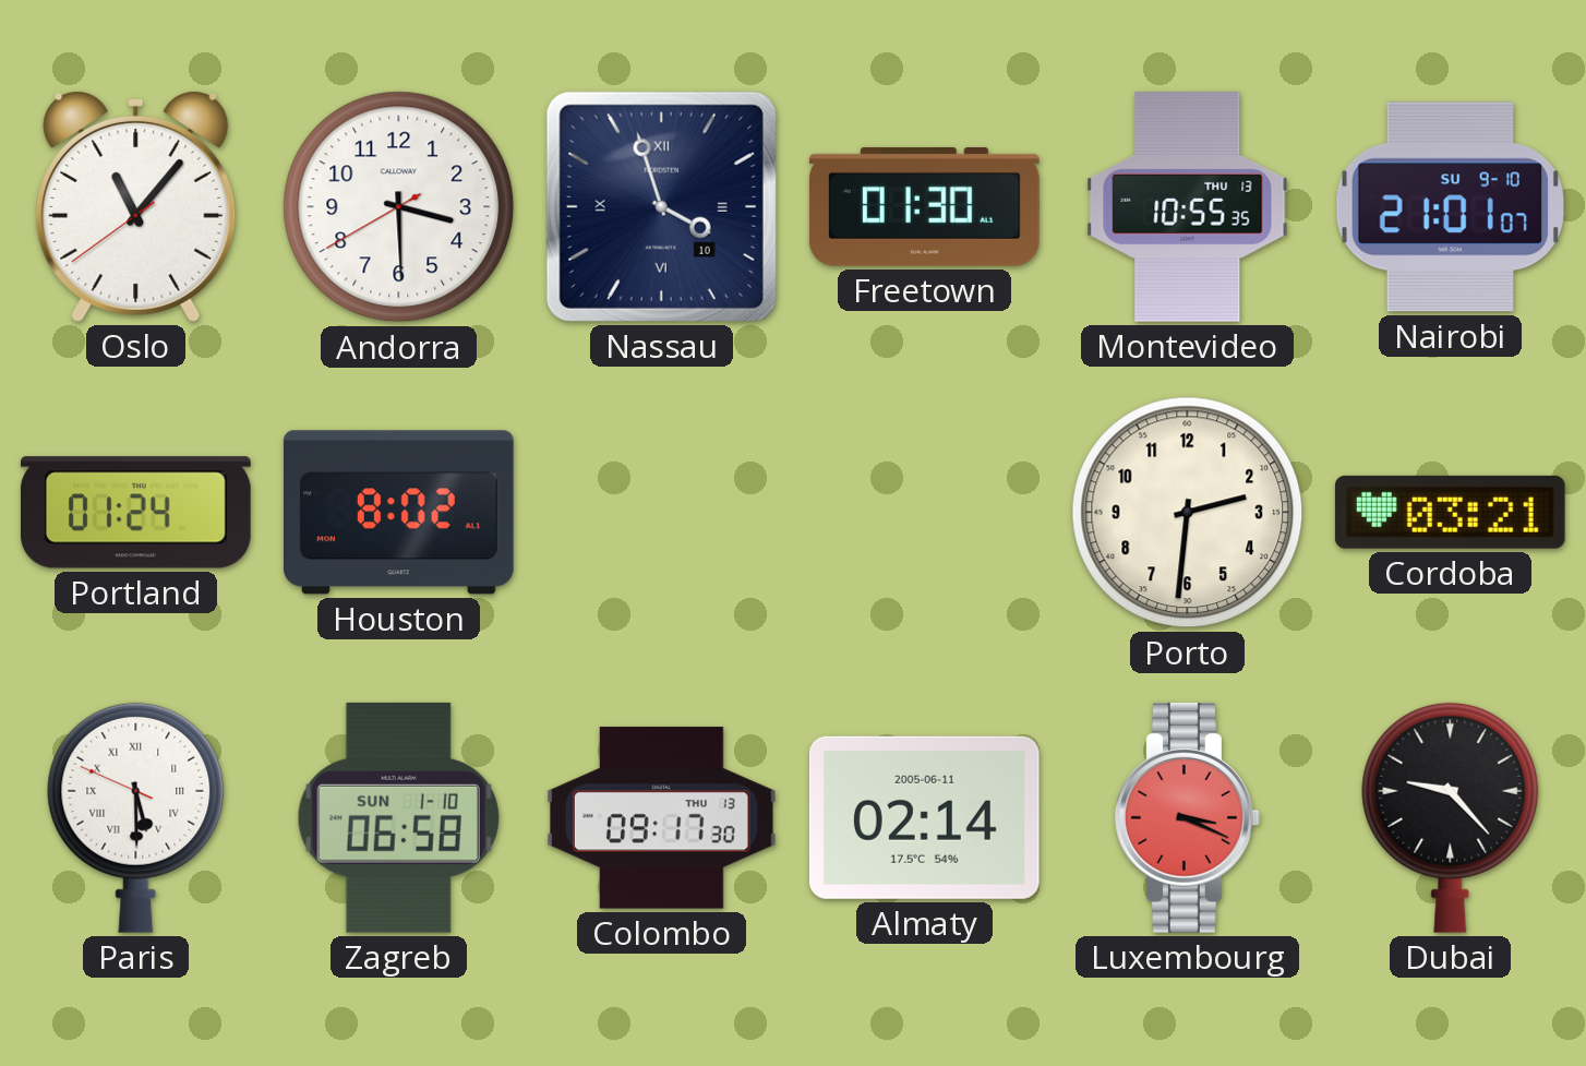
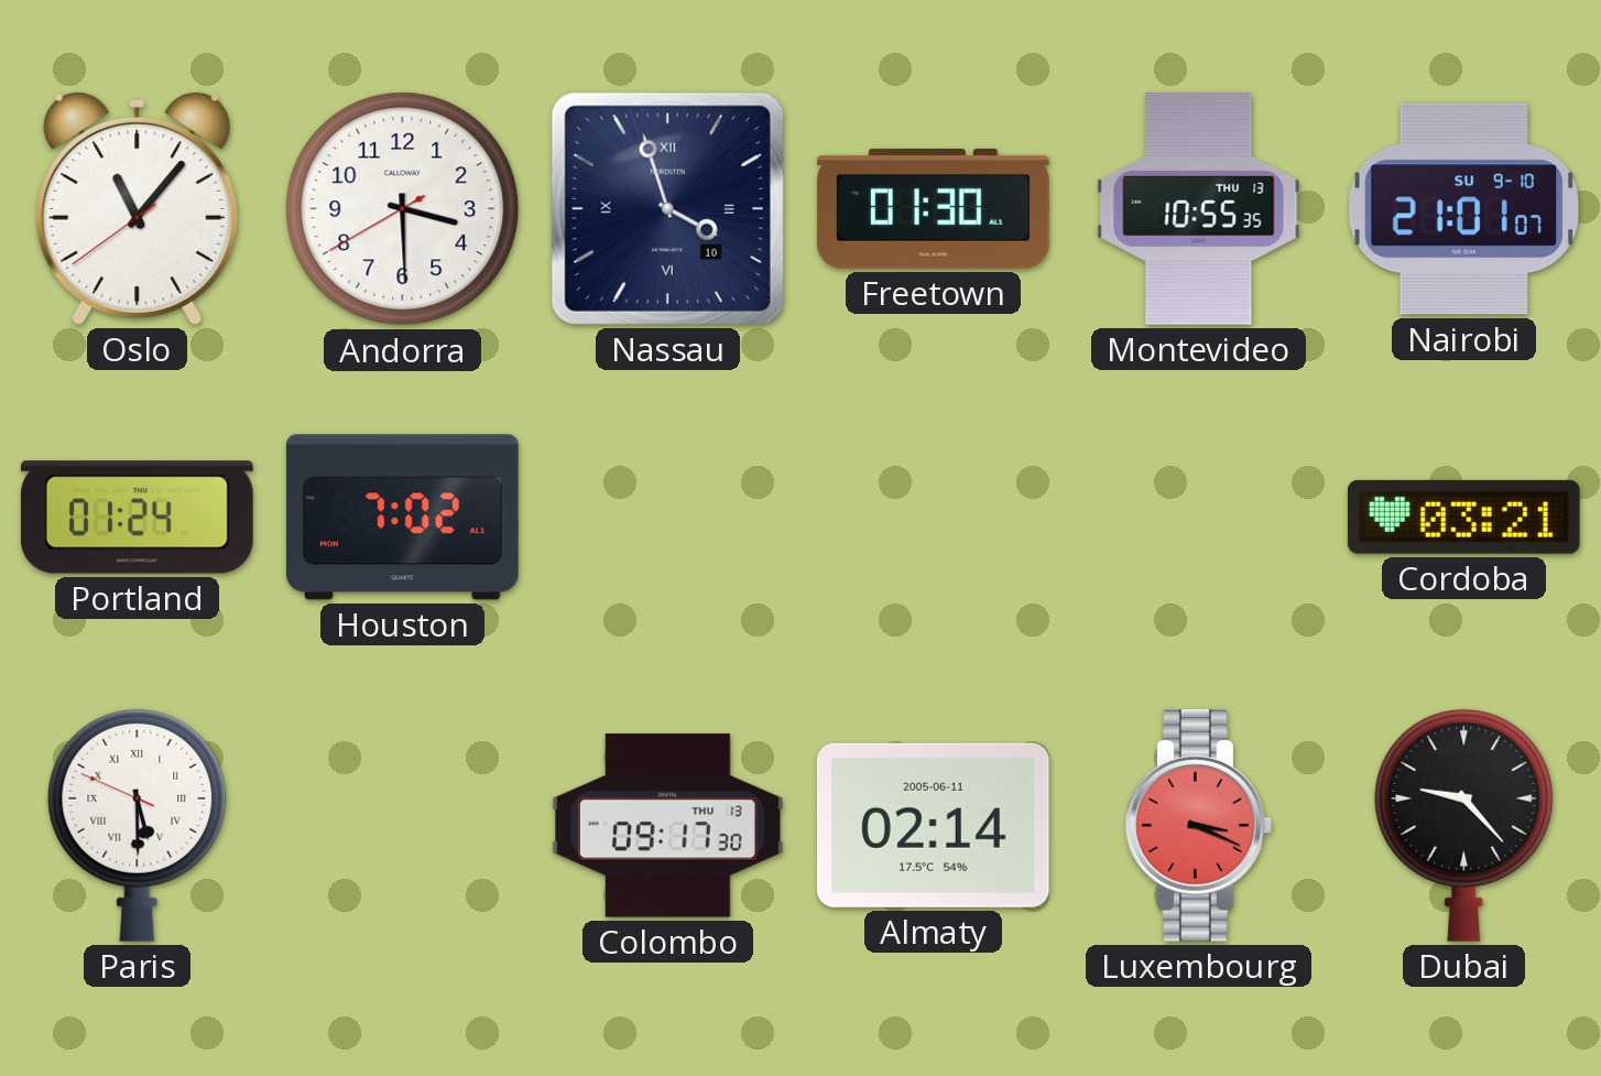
Houston: 8:02 -> 7:02
Porto: 2:31 -> none
Zagreb: 06:58 -> none
